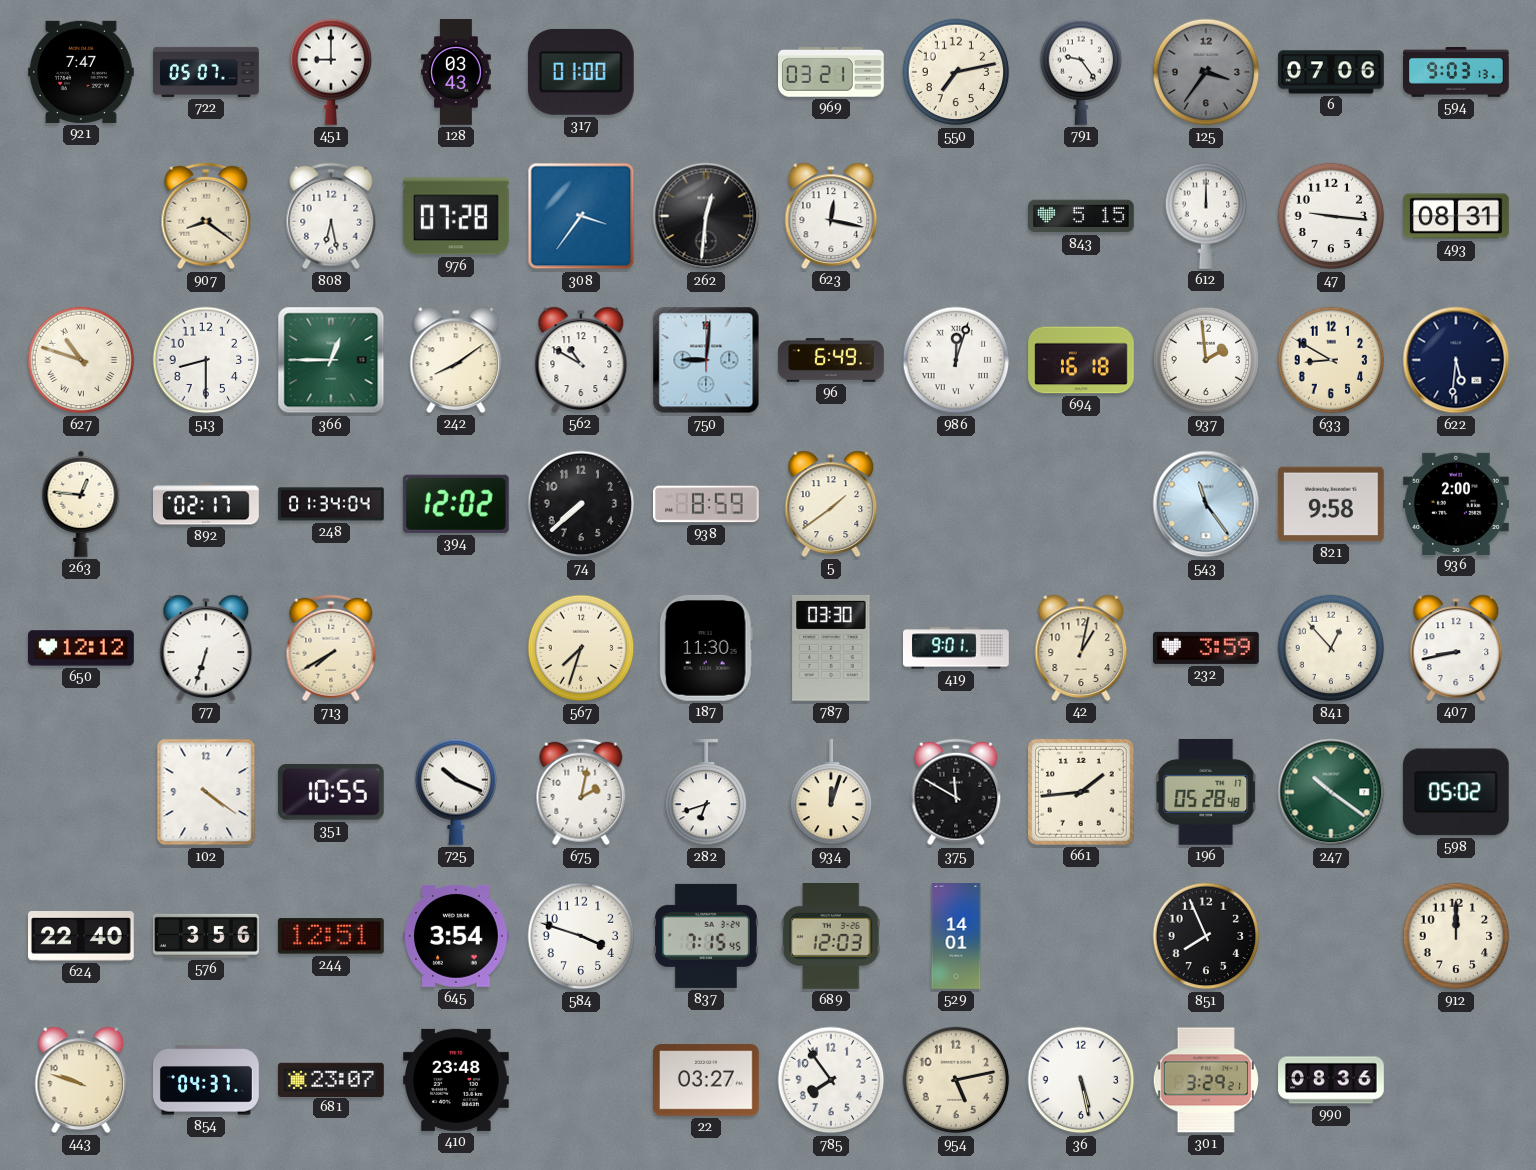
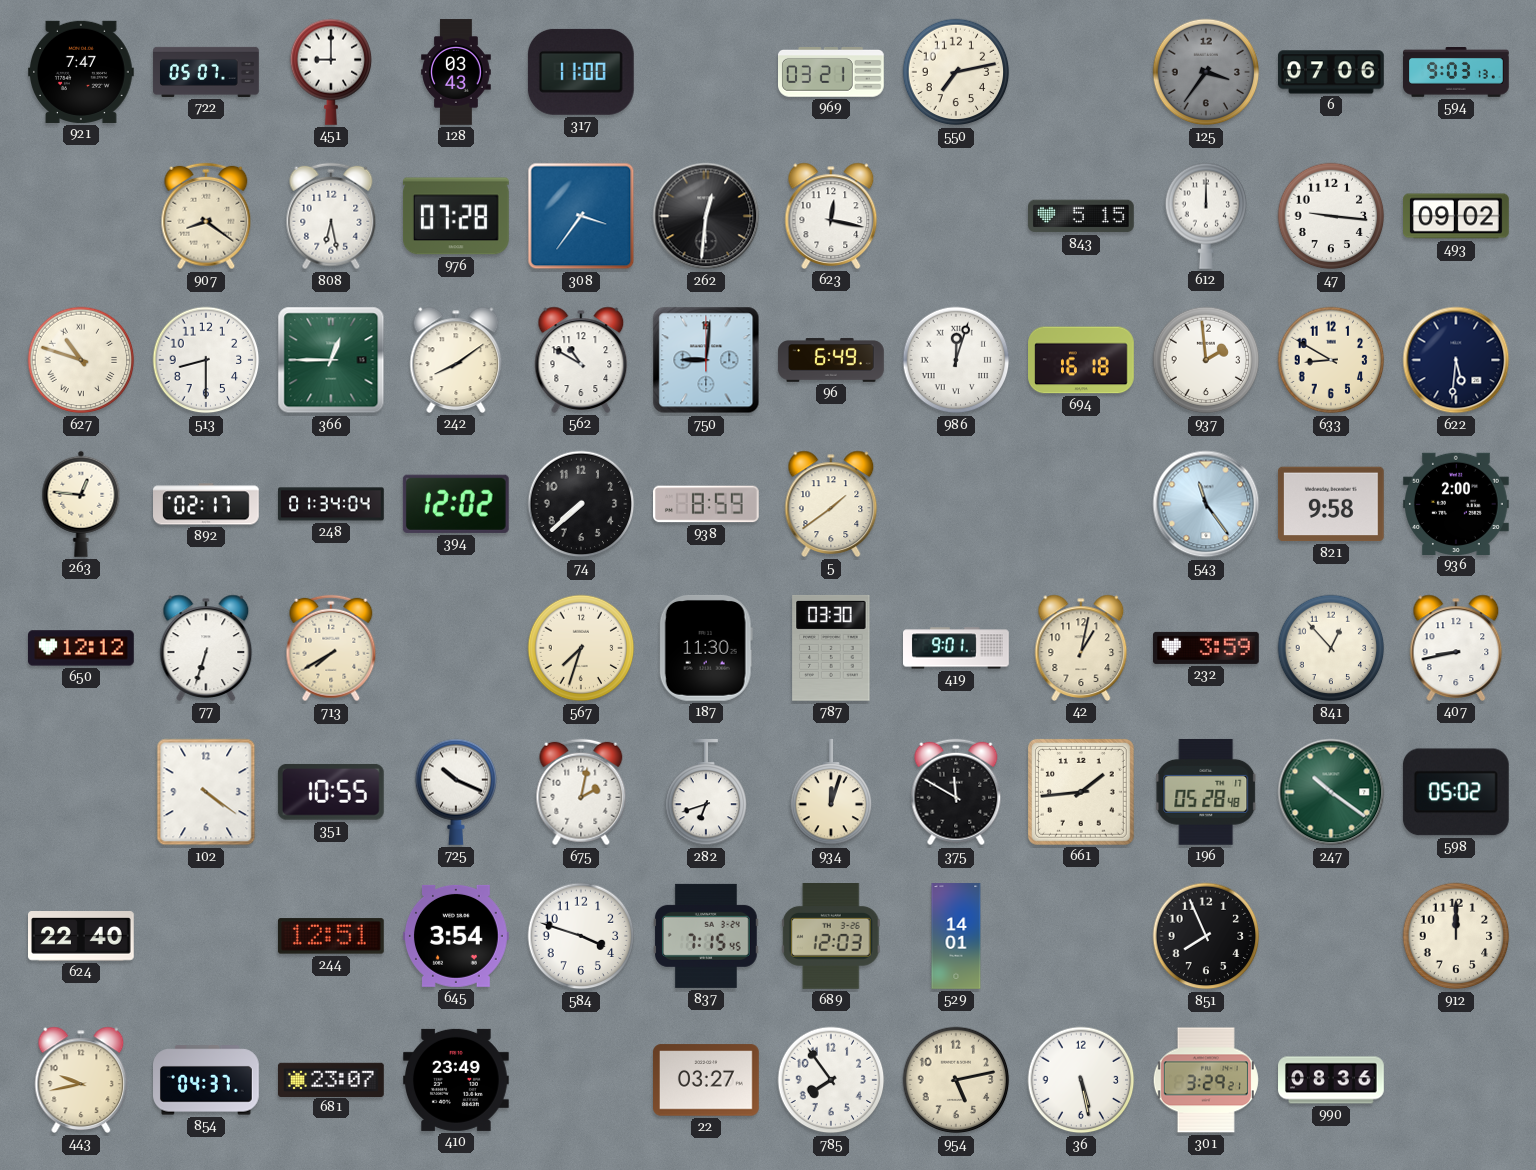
317: 01:00 -> 11:00
791: 9:24 -> none
493: 08:31 -> 09:02
576: 3:56 -> none
443: 9:48 -> 9:43
410: 23:48 -> 23:49
